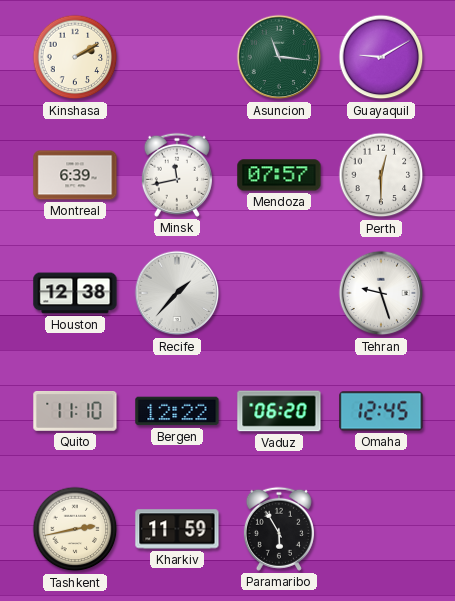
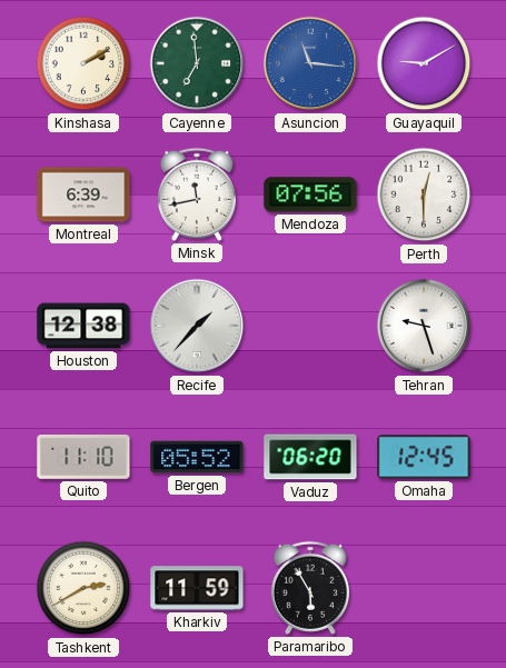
Cayenne: none -> 6:59
Asuncion dial: green -> blue
Mendoza: 07:57 -> 07:56
Bergen: 12:22 -> 05:52
Tashkent: 2:43 -> 2:40
